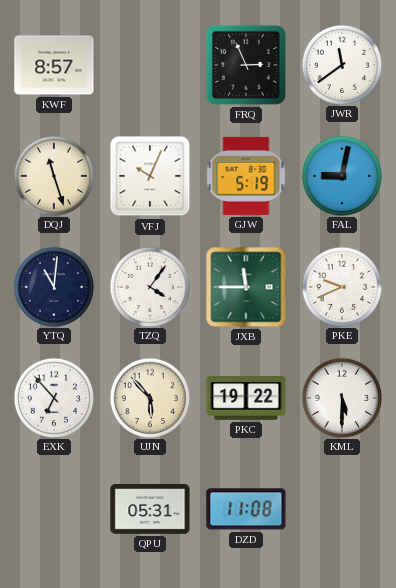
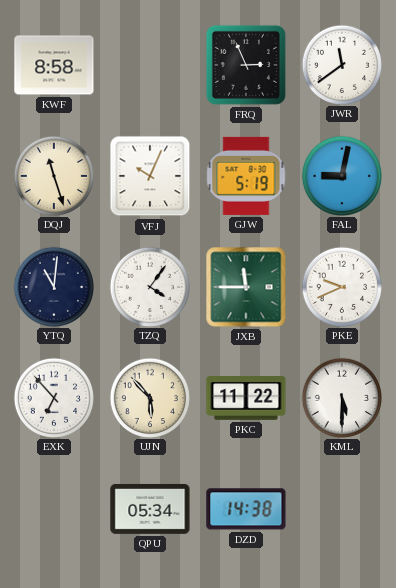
KWF: 8:57 -> 8:58
PKC: 19:22 -> 11:22
QPU: 05:31 -> 05:34
DZD: 11:08 -> 14:38
